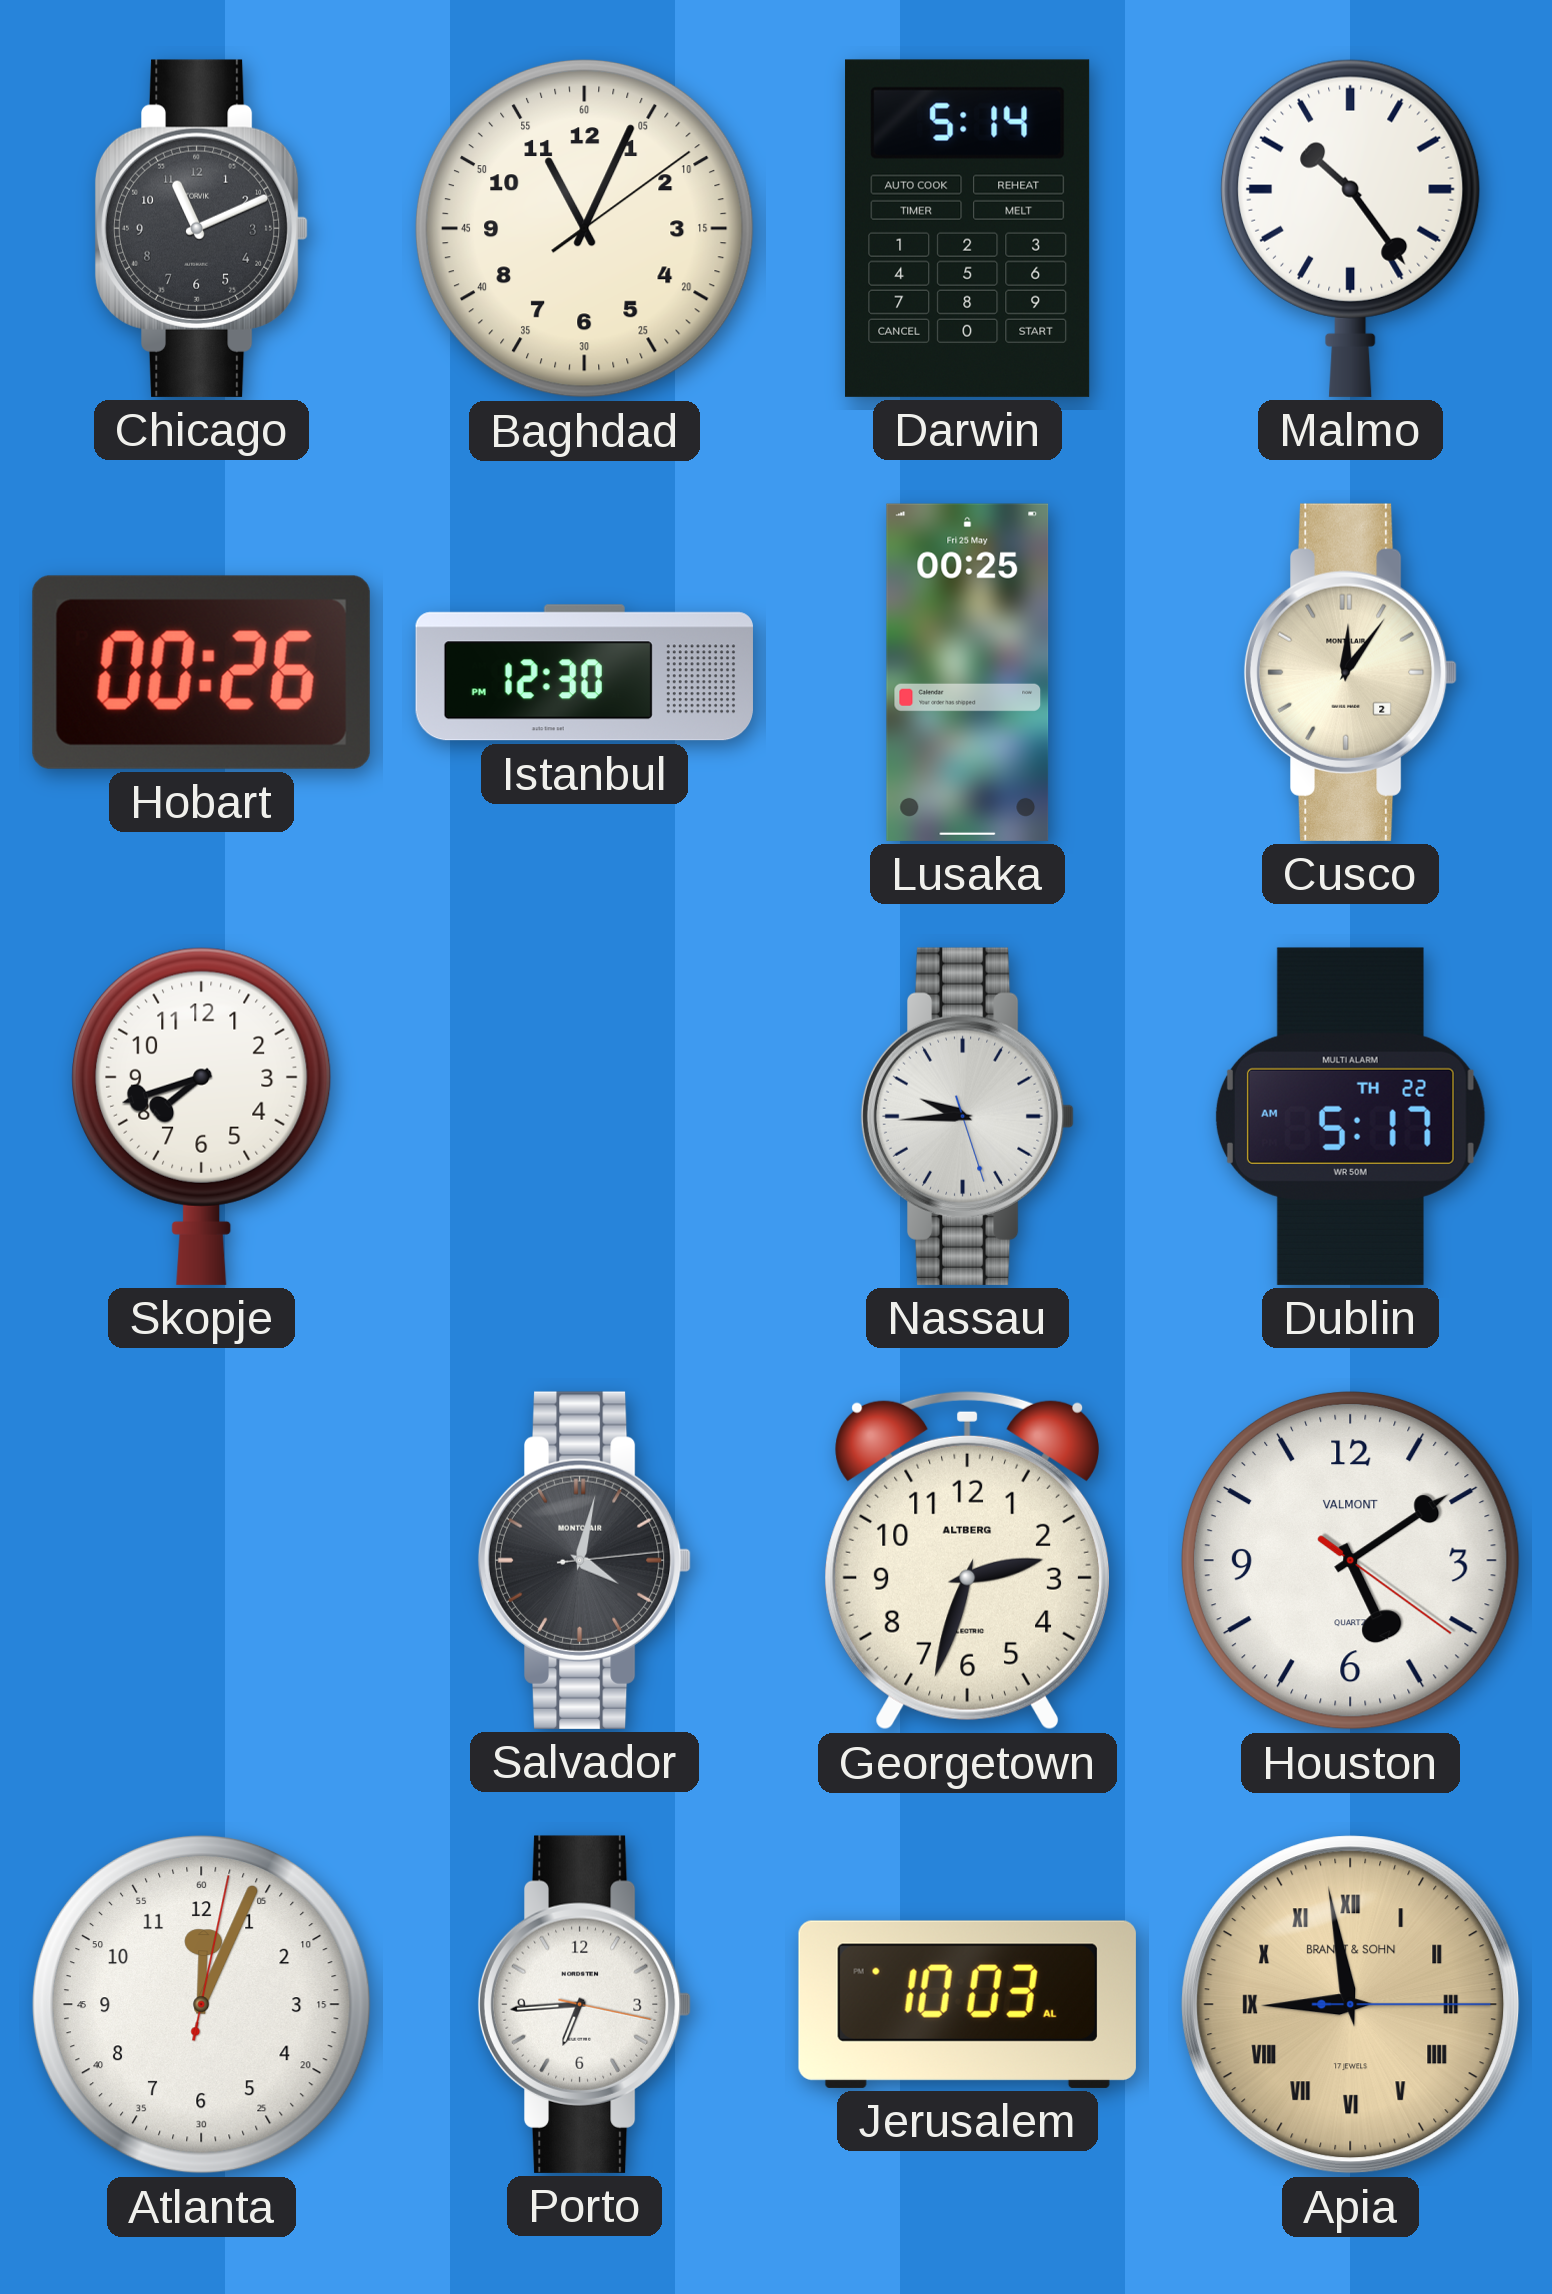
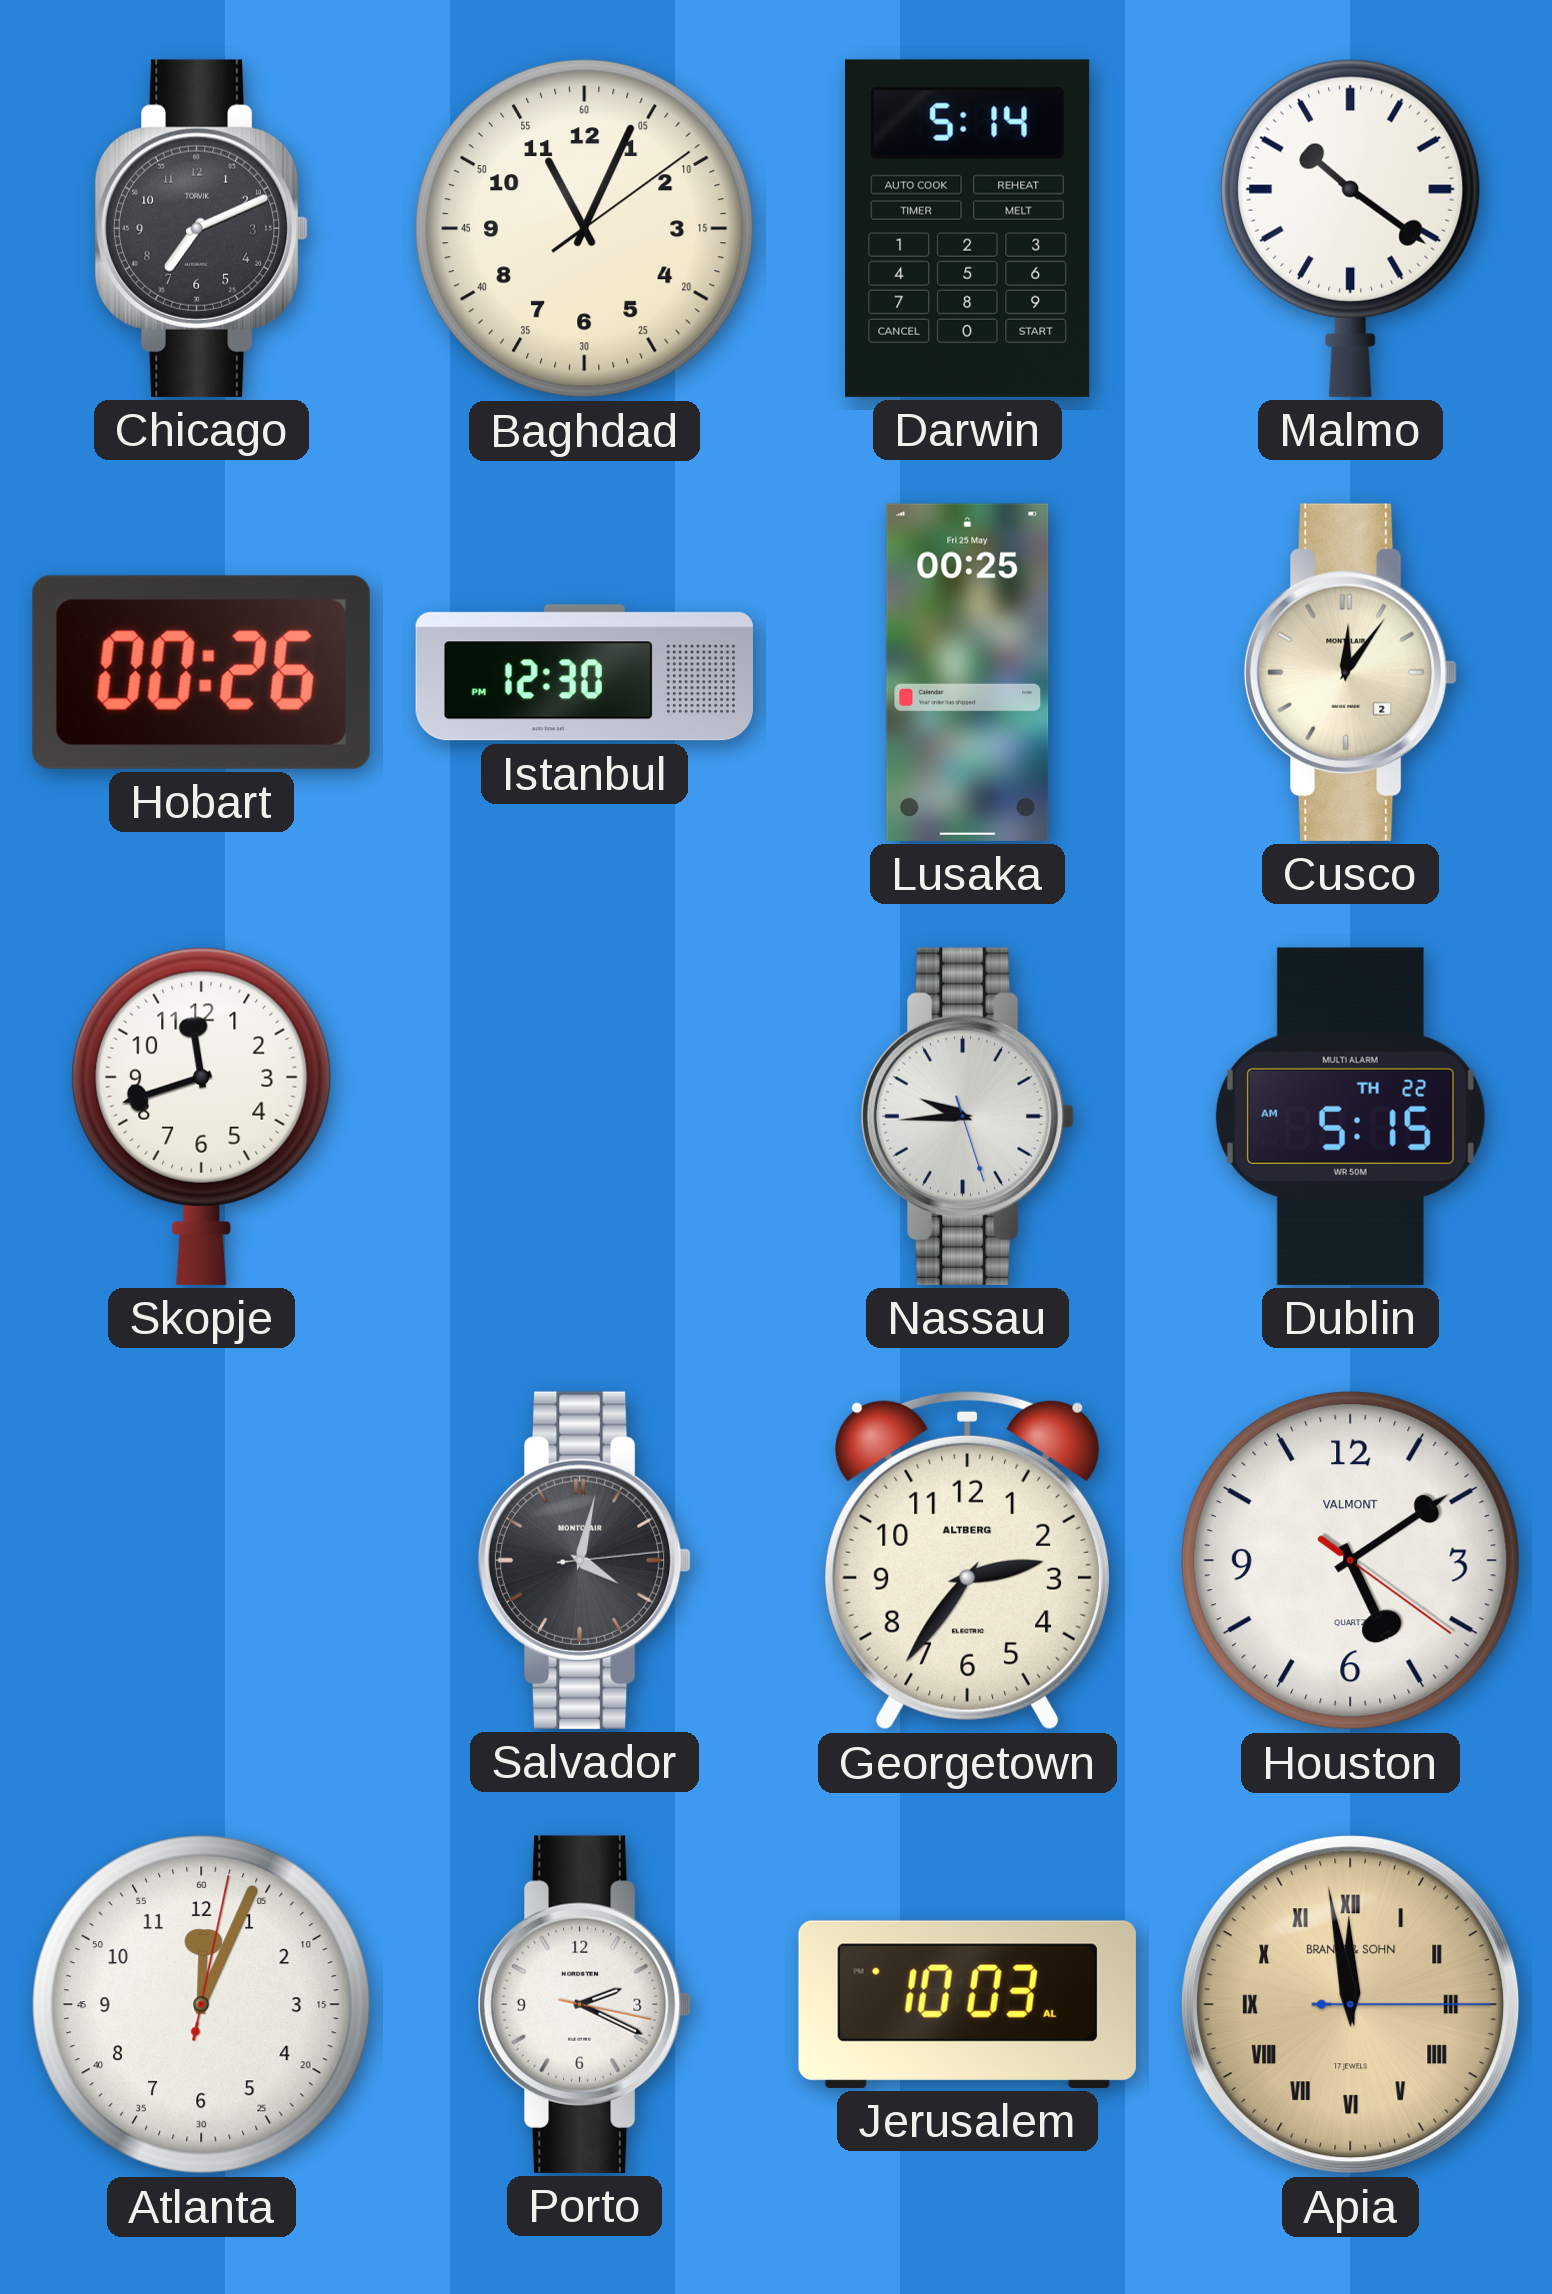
Chicago: 11:11 -> 7:11
Malmo: 10:24 -> 10:21
Skopje: 7:42 -> 11:42
Dublin: 5:17 -> 5:15
Georgetown: 2:33 -> 2:36
Porto: 6:44 -> 2:19
Apia: 8:58 -> 11:58
